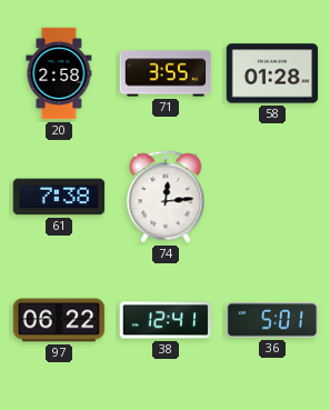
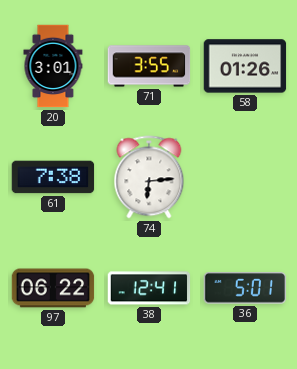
20: 2:58 -> 3:01
58: 01:28 -> 01:26
74: 12:14 -> 6:14
